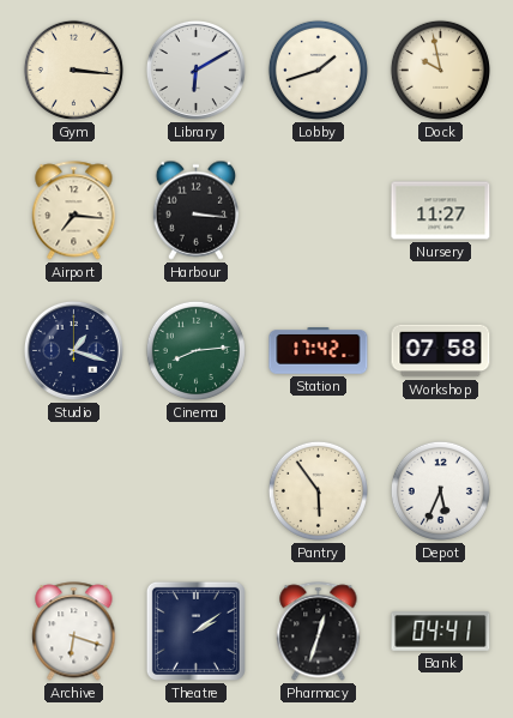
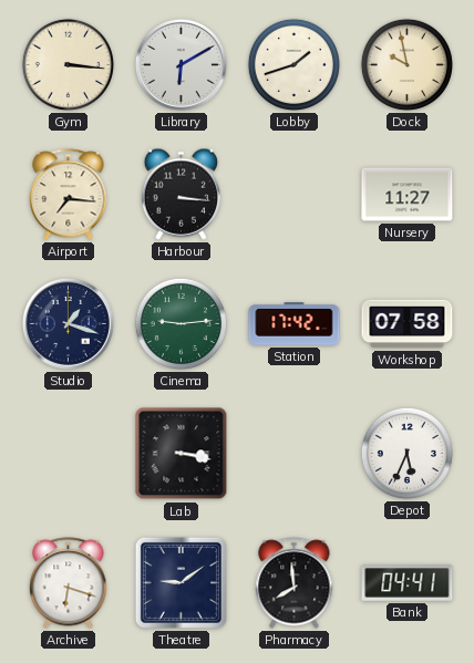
Cinema: 8:14 -> 9:14
Lab: none -> 3:17
Pantry: 5:54 -> none
Theatre: 2:09 -> 9:09
Pharmacy: 12:33 -> 7:59
